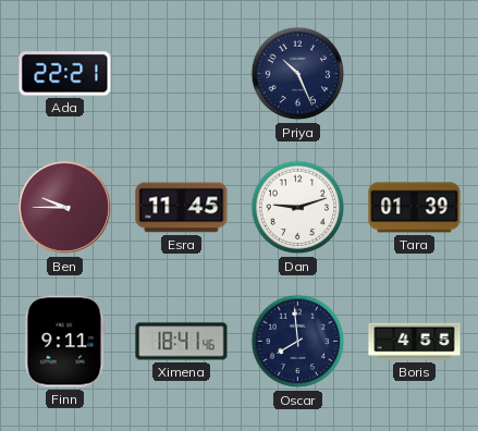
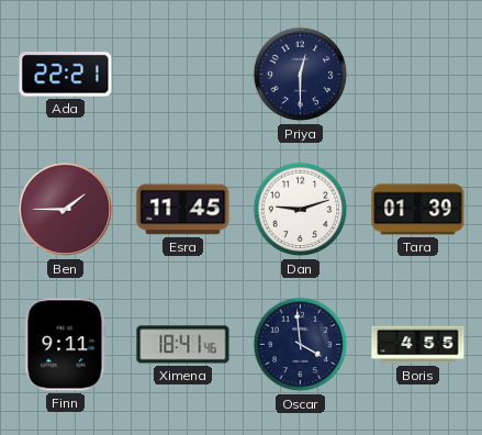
Priya: 10:26 -> 12:30
Ben: 9:45 -> 1:45
Oscar: 7:59 -> 3:59
